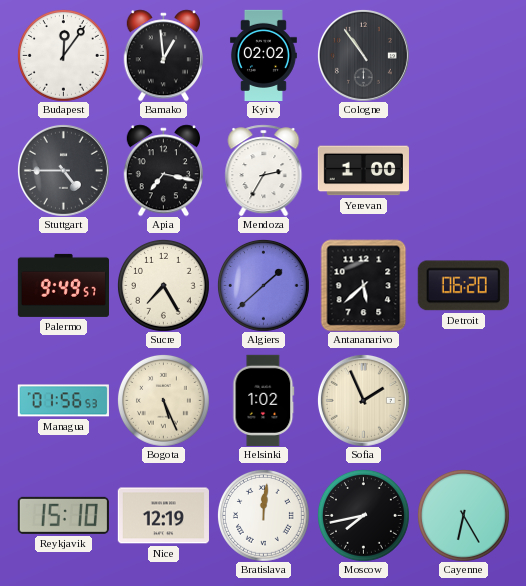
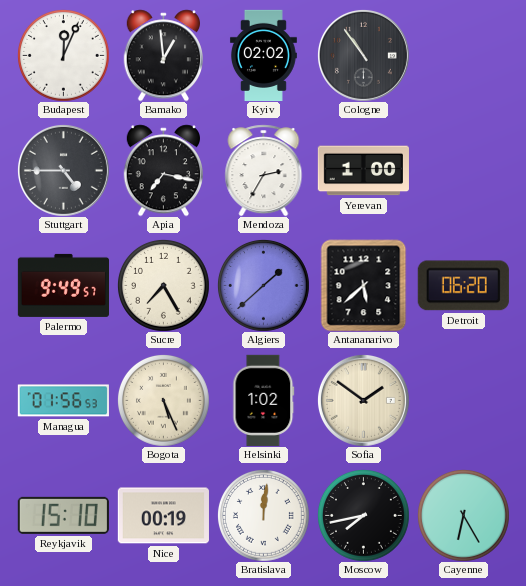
Budapest: 12:06 -> 12:04
Sofia: 1:56 -> 1:51
Nice: 12:19 -> 00:19
